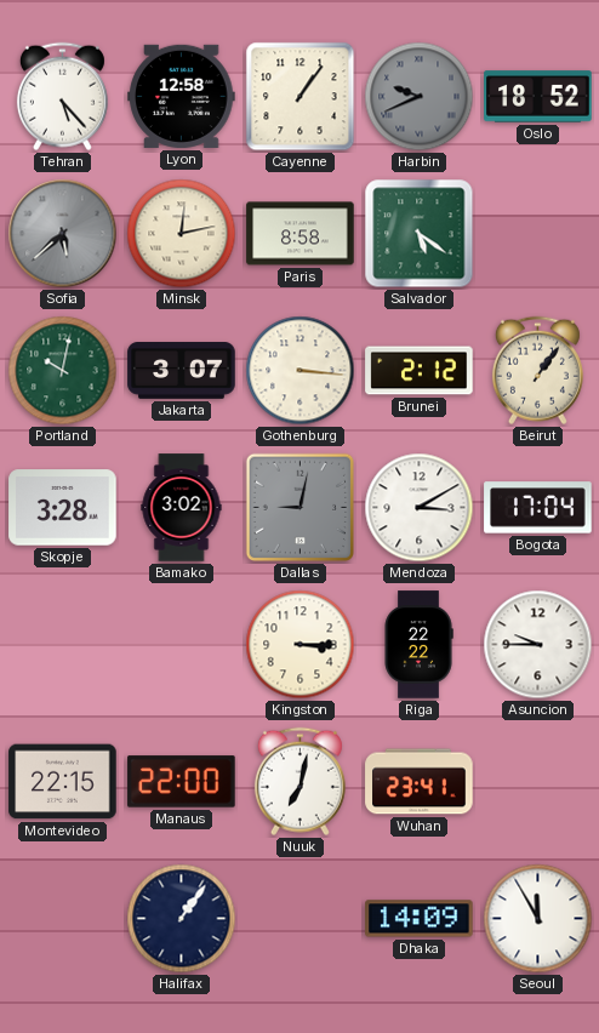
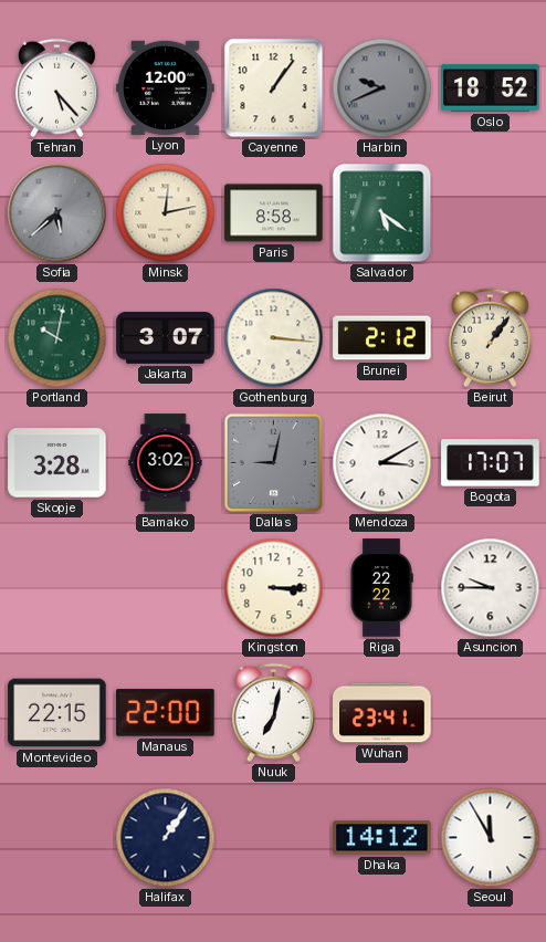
Lyon: 12:58 -> 12:00
Bogota: 17:04 -> 17:07
Dhaka: 14:09 -> 14:12
